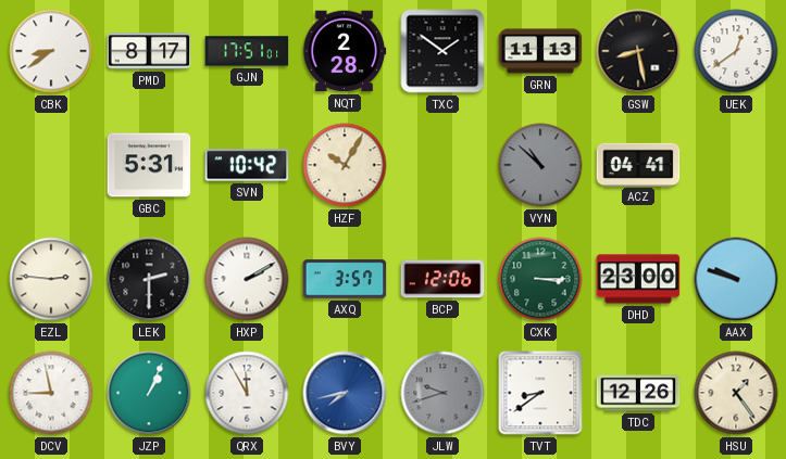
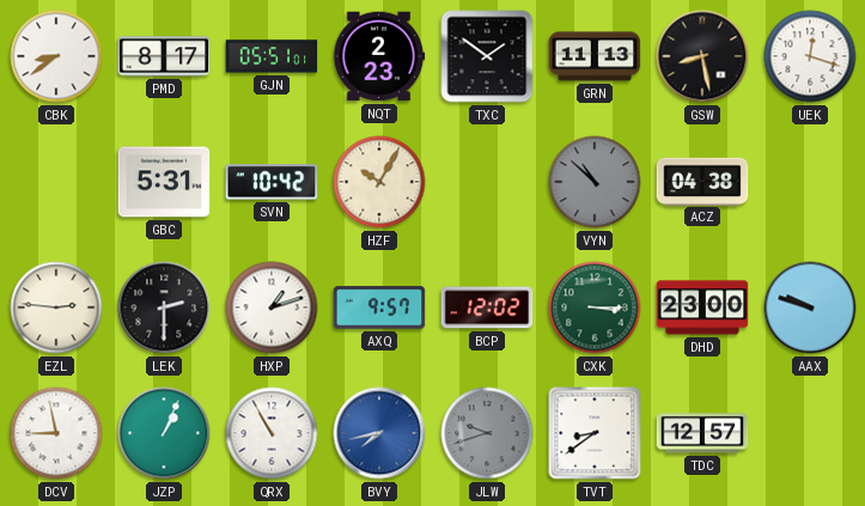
GJN: 17:51 -> 05:51
NQT: 2:28 -> 2:23
UEK: 12:39 -> 12:18
ACZ: 04:41 -> 04:38
HXP: 2:10 -> 1:12
AXQ: 3:57 -> 9:57
BCP: 12:06 -> 12:02
QRX: 11:55 -> 10:55
TDC: 12:26 -> 12:57
HSU: 1:24 -> none
